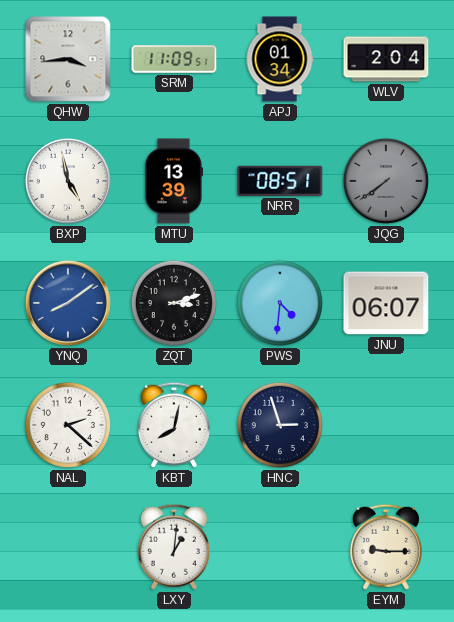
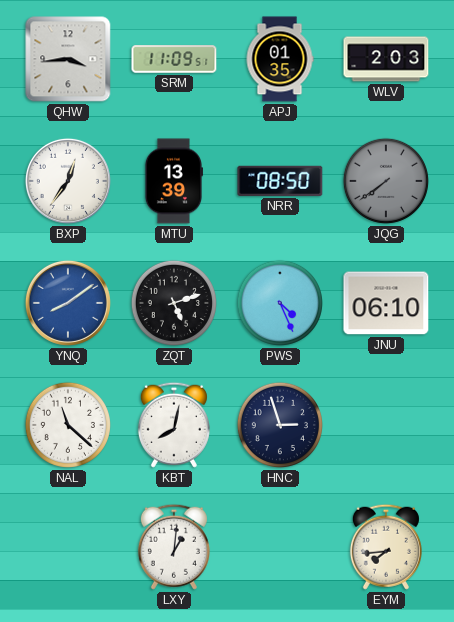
APJ: 01:34 -> 01:35
WLV: 2:04 -> 2:03
BXP: 4:58 -> 12:36
NRR: 08:51 -> 08:50
ZQT: 3:12 -> 5:12
PWS: 4:31 -> 4:26
JNU: 06:07 -> 06:10
NAL: 2:22 -> 11:22
EYM: 9:15 -> 7:44
